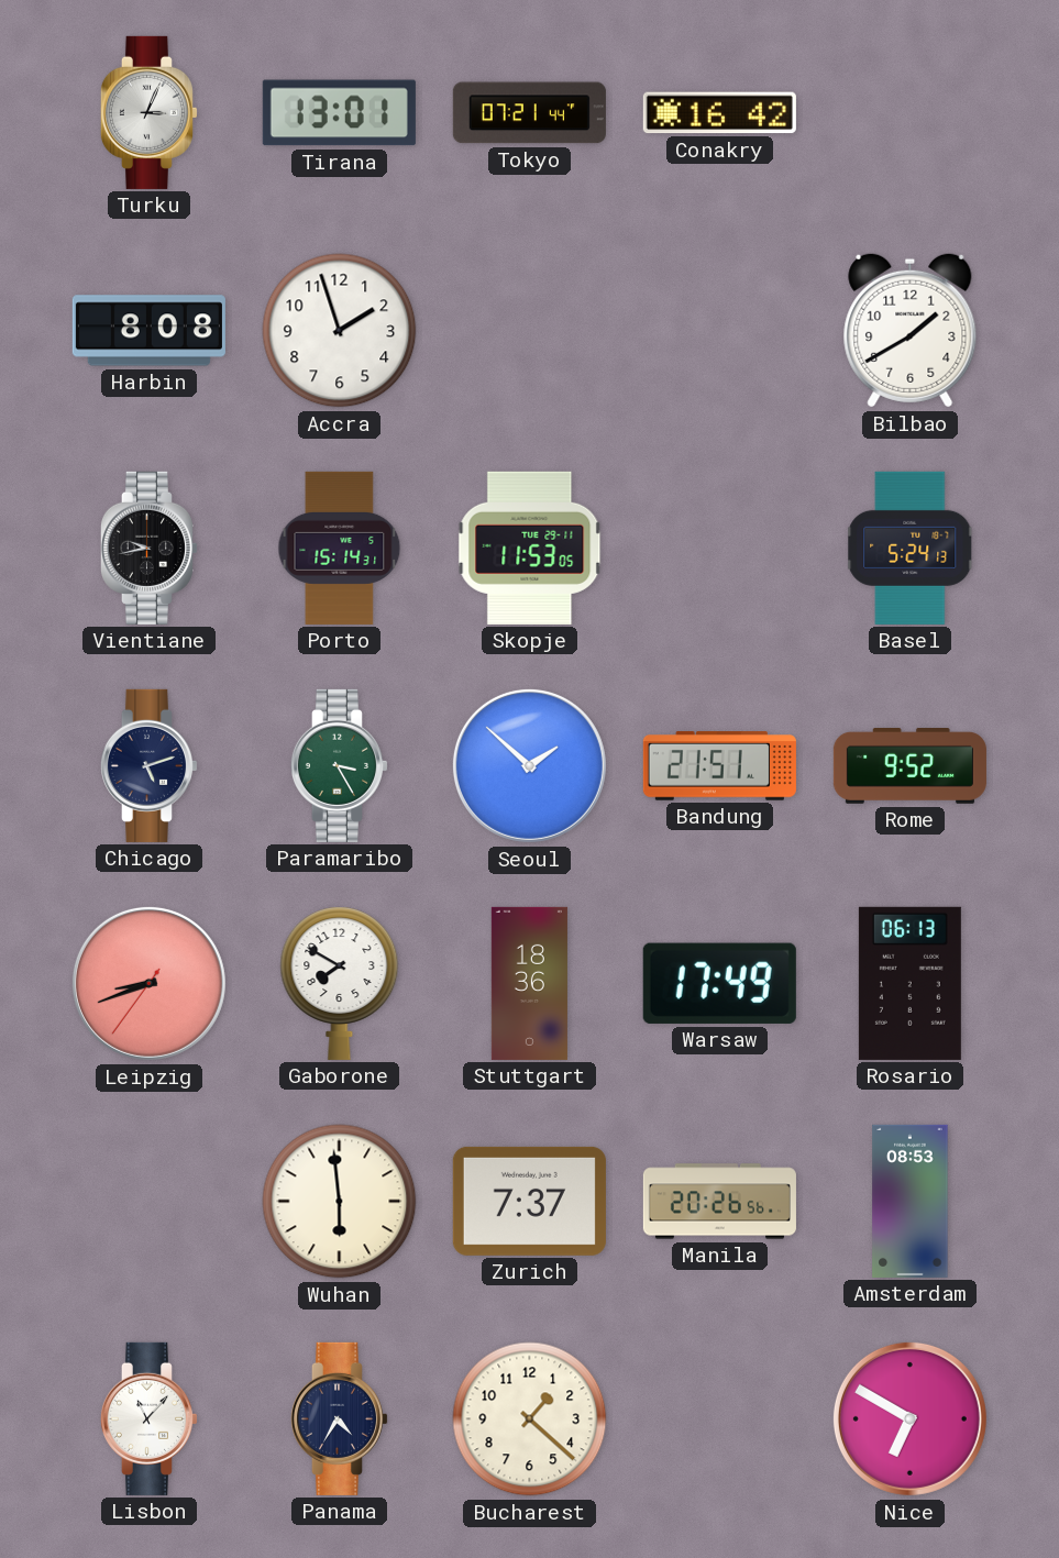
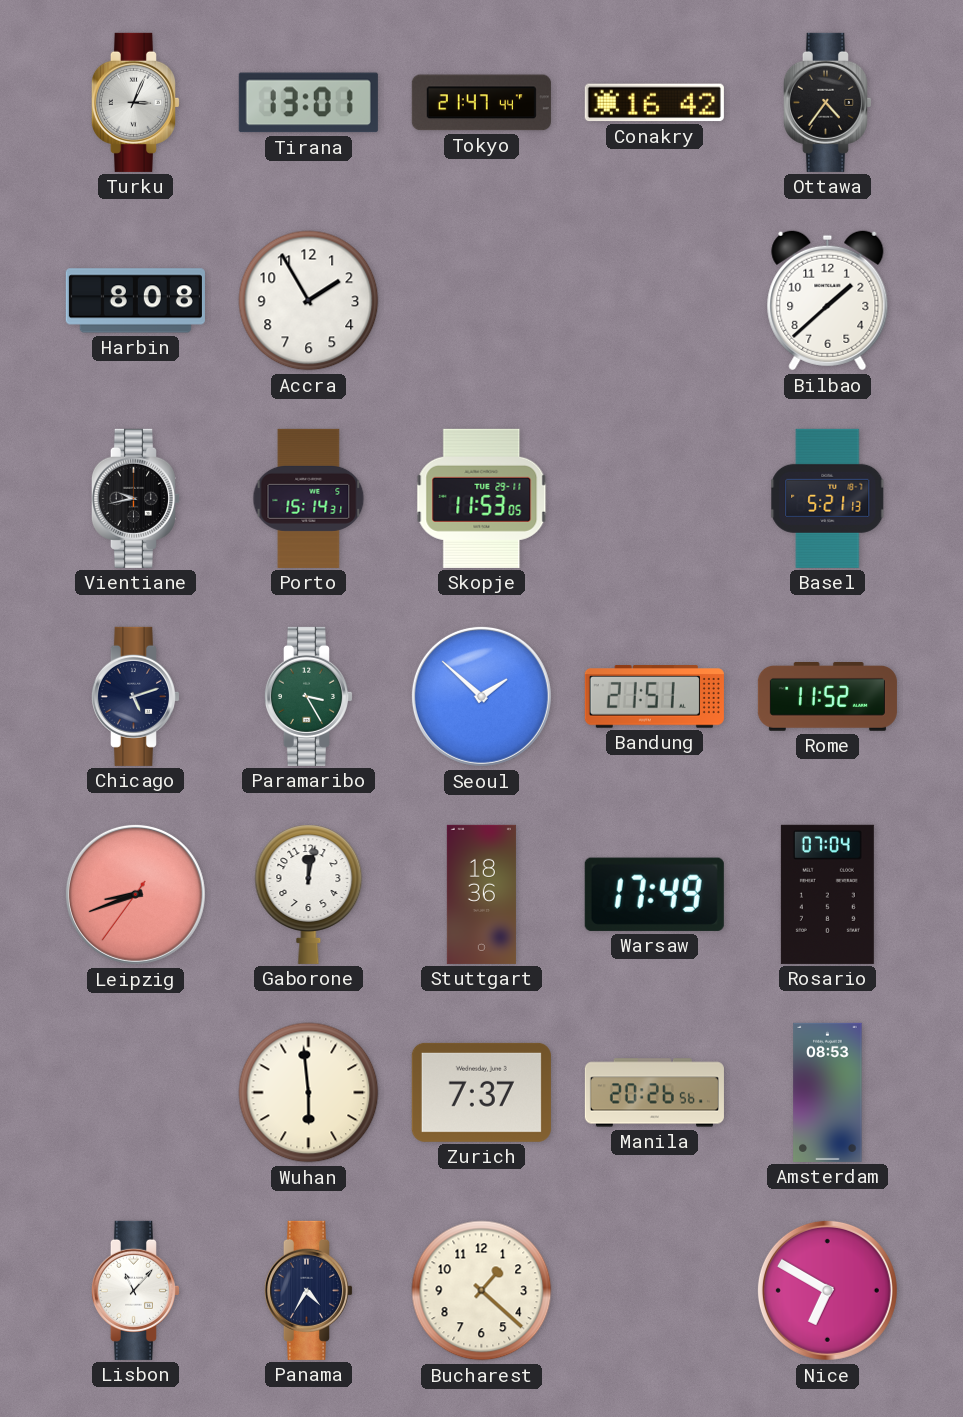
Tokyo: 07:21 -> 21:47
Ottawa: none -> 4:36
Accra: 1:57 -> 1:55
Bilbao: 1:40 -> 1:38
Basel: 5:24 -> 5:21
Rome: 9:52 -> 11:52
Gaborone: 7:50 -> 12:02
Rosario: 06:13 -> 07:04
